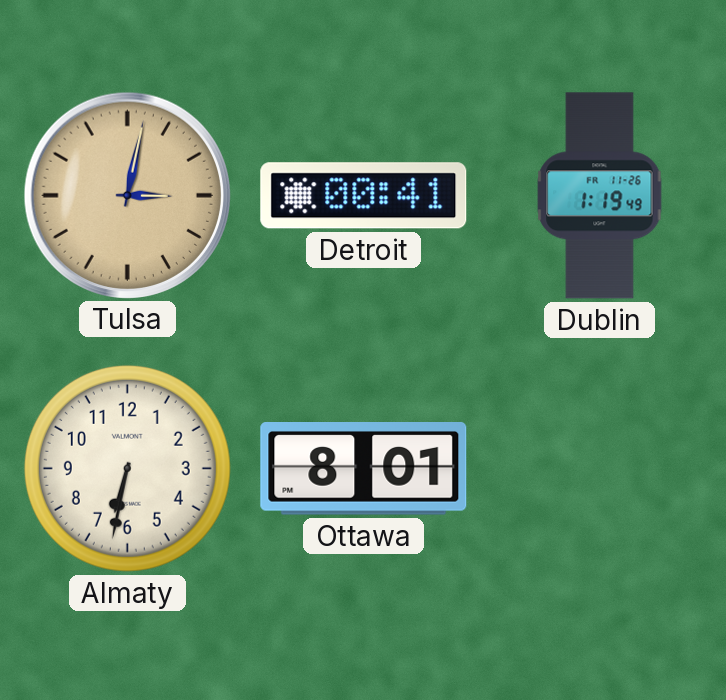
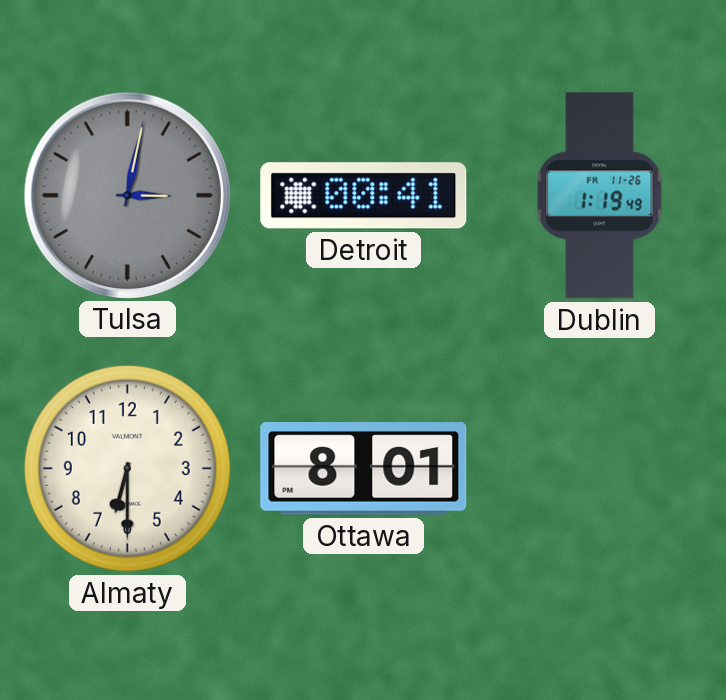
Tulsa dial: champagne -> grey
Almaty: 6:32 -> 6:30
